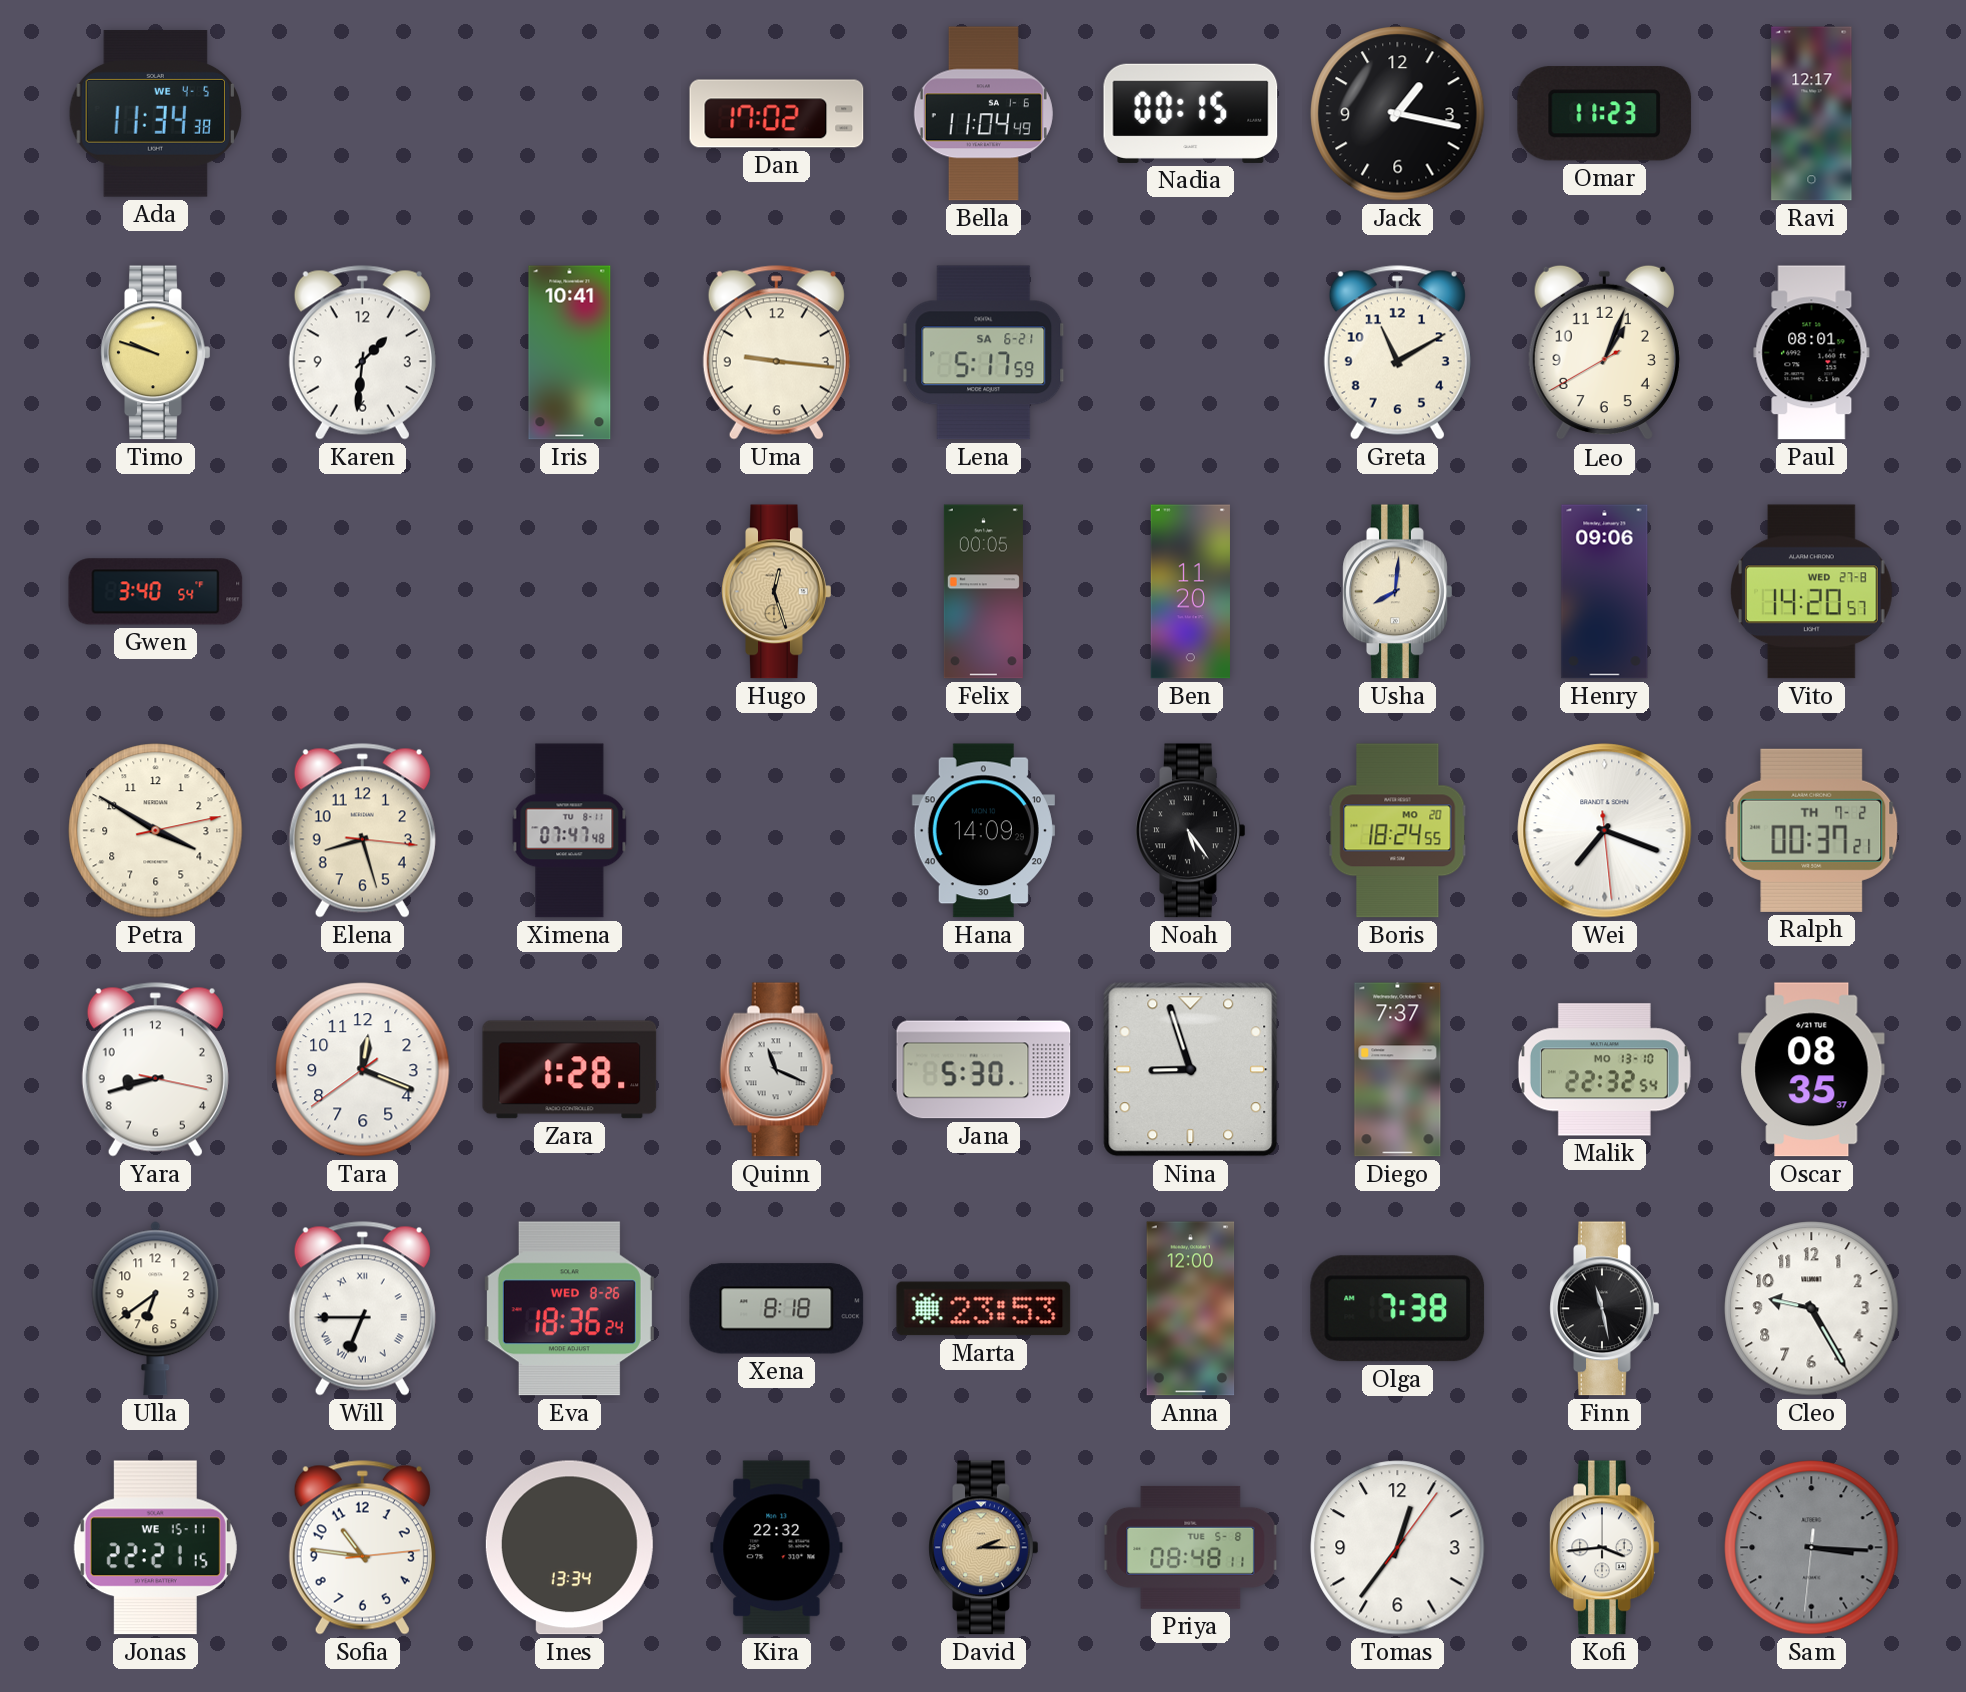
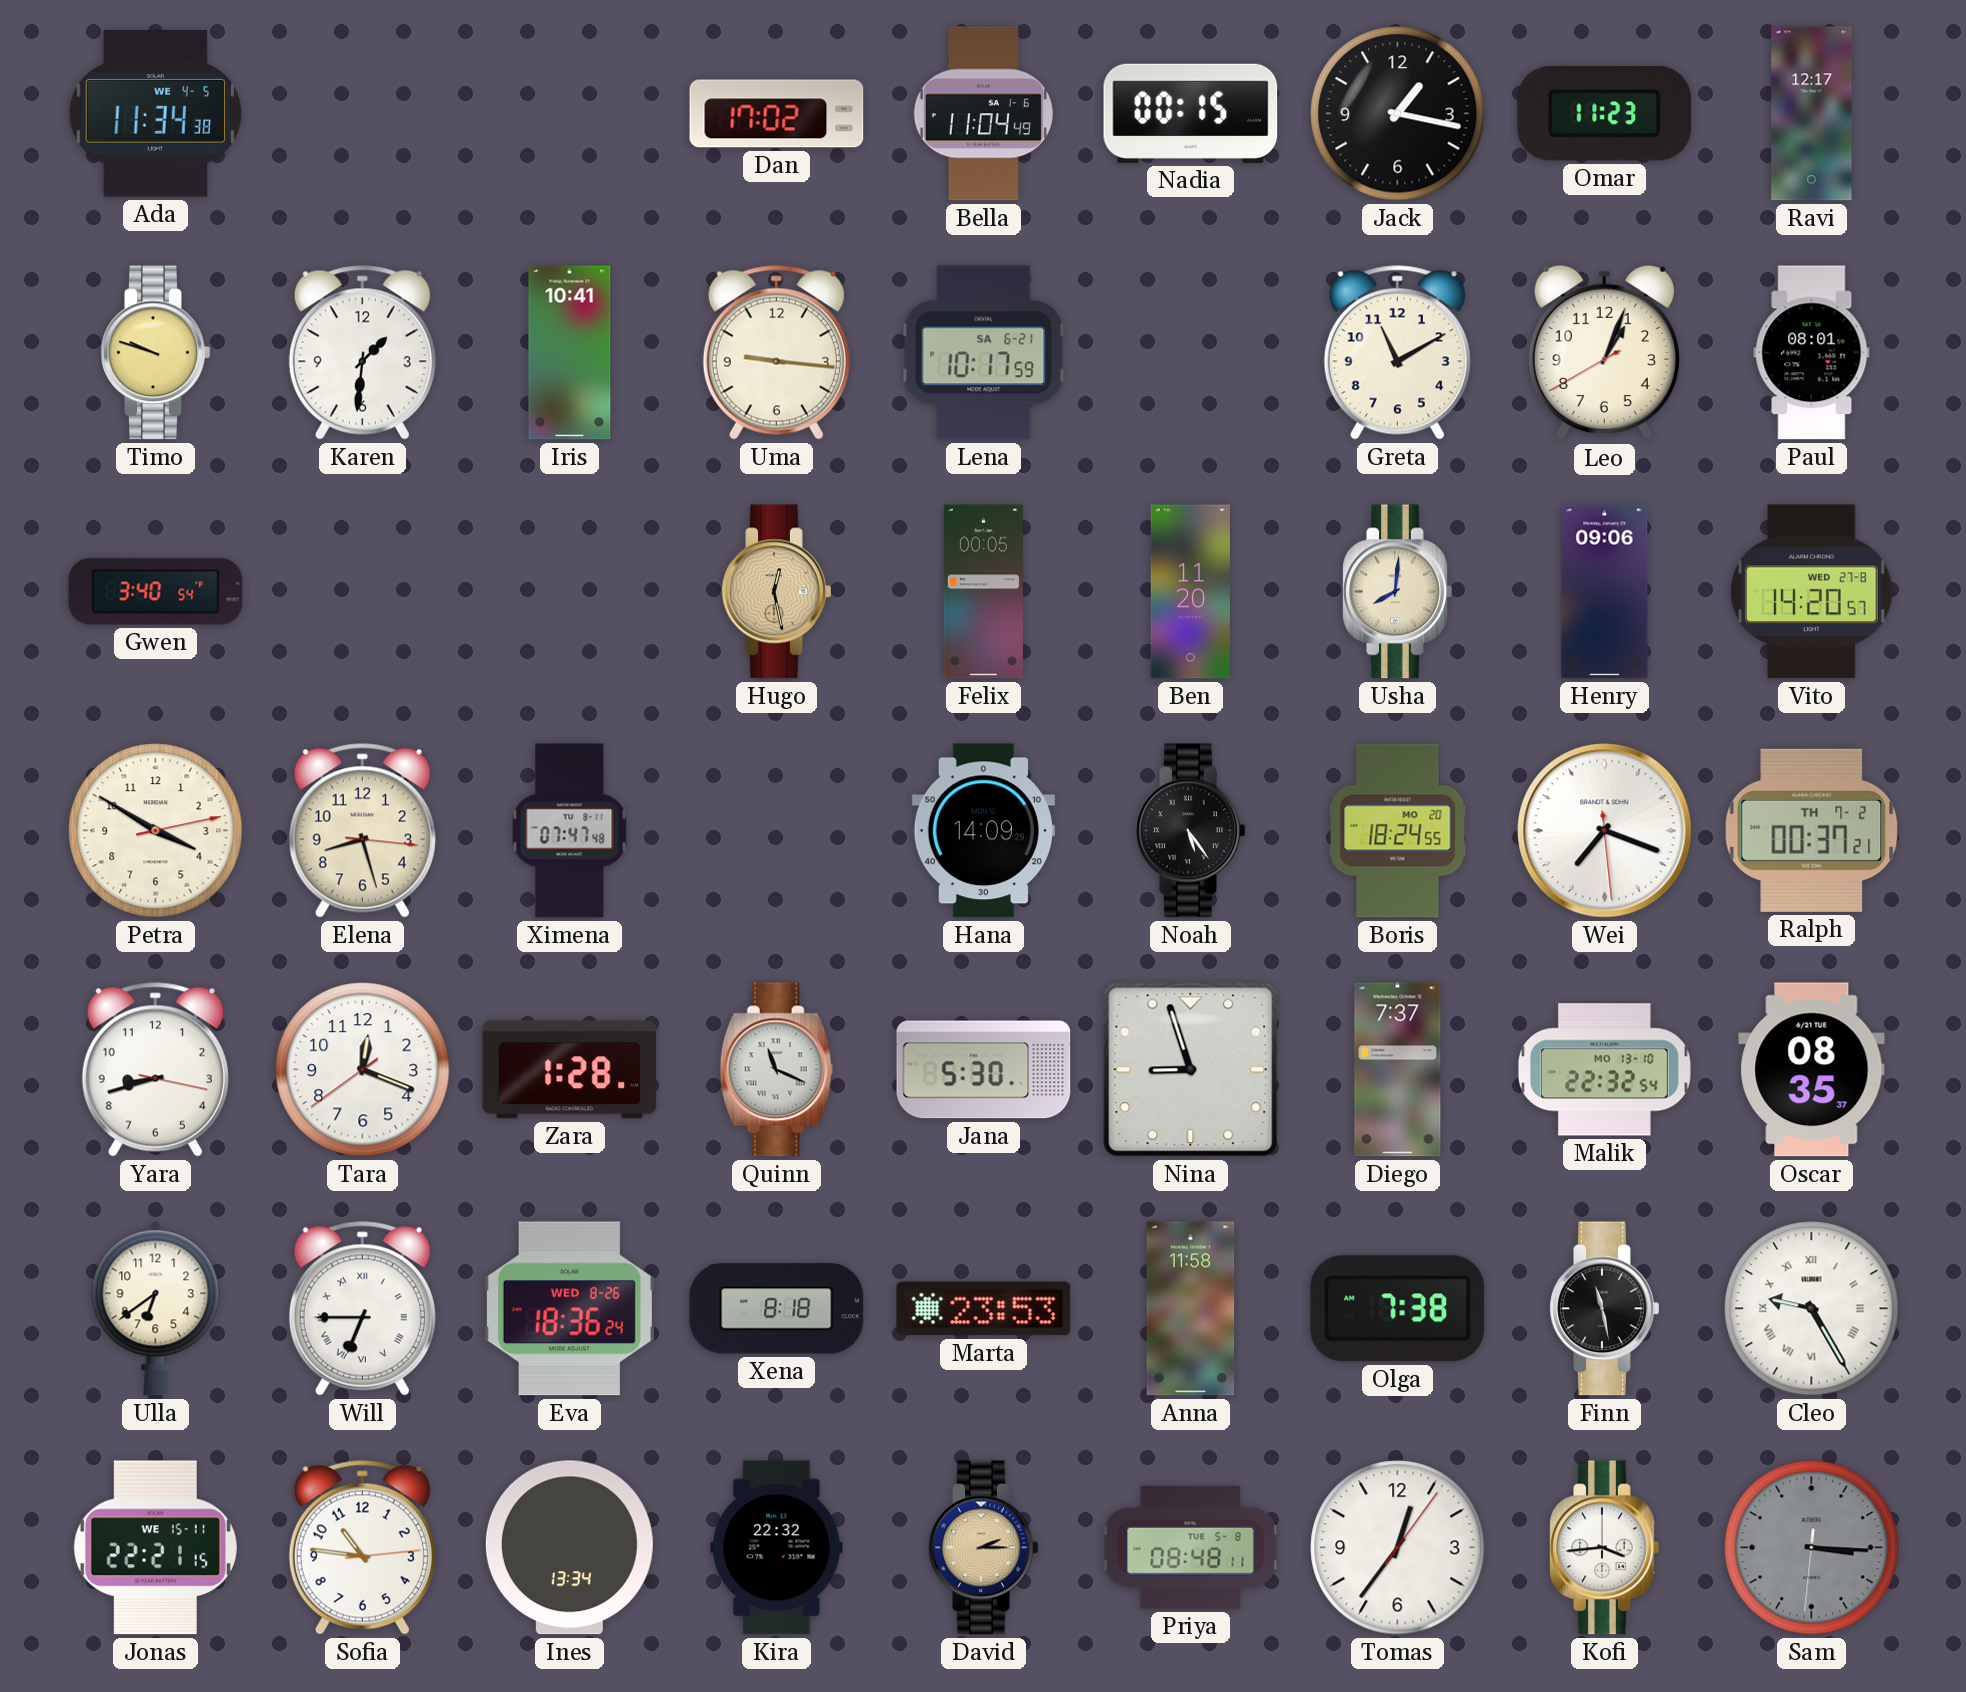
Lena: 5:17 -> 10:17
Hugo: 12:27 -> 12:28
Anna: 12:00 -> 11:58
Cleo numerals: Arabic -> Roman
